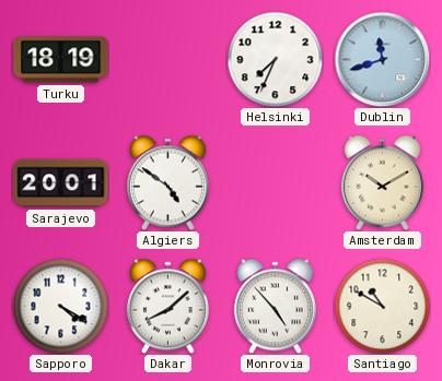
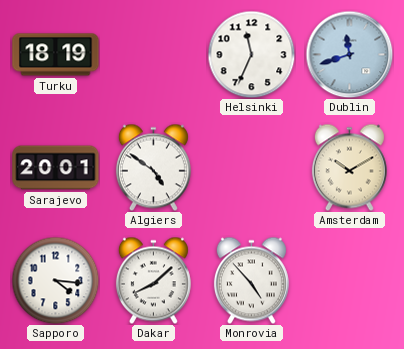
Helsinki: 7:34 -> 11:34
Sapporo: 4:20 -> 4:16
Santiago: 10:50 -> none
